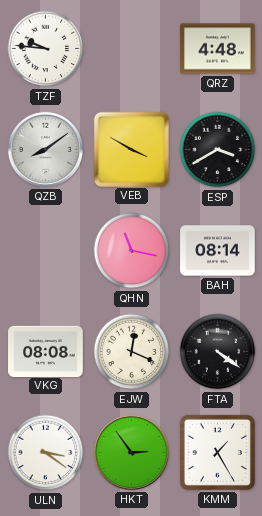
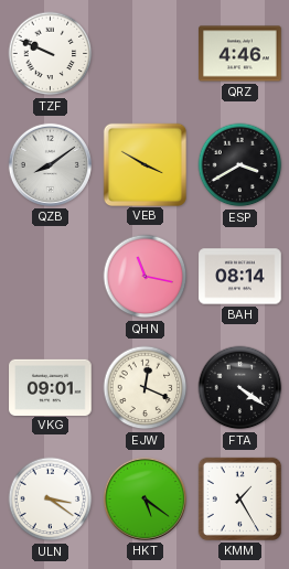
TZF: 9:46 -> 9:49
QRZ: 4:48 -> 4:46
VKG: 08:08 -> 09:01
HKT: 2:54 -> 5:21
